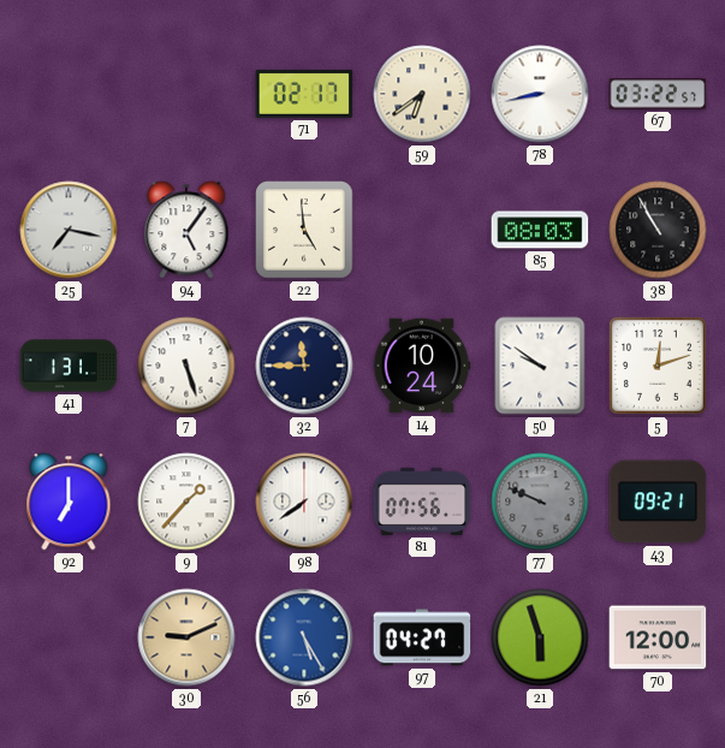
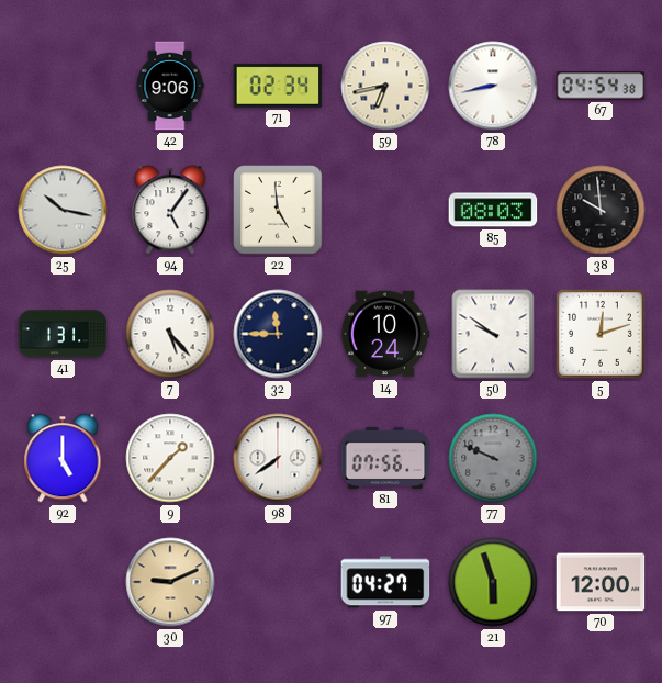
42: none -> 9:06
71: 02:17 -> 02:34
59: 6:39 -> 6:43
67: 03:22 -> 04:54
25: 7:17 -> 10:17
38: 10:55 -> 9:59
7: 5:27 -> 5:23
92: 7:00 -> 5:00
43: 09:21 -> none
56: 5:25 -> none
